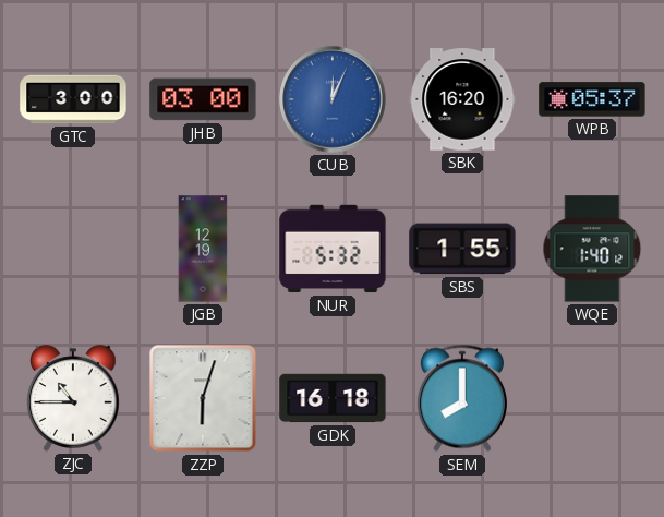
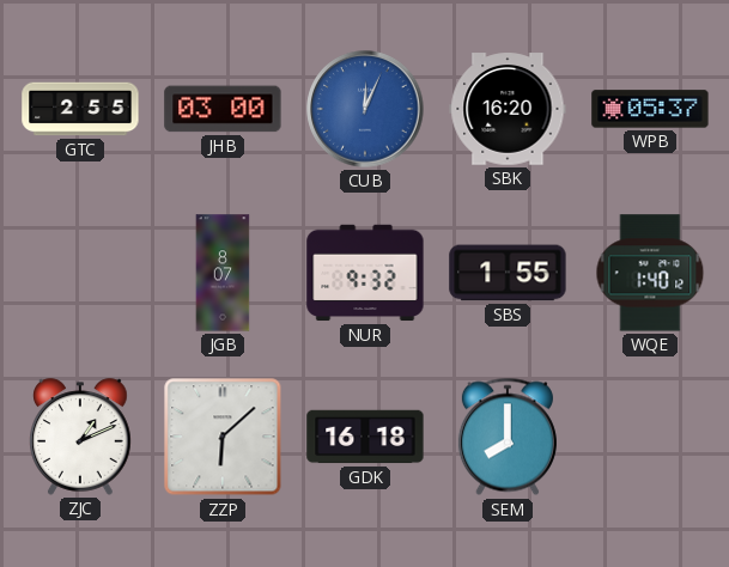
GTC: 3:00 -> 2:55
JGB: 12:19 -> 8:07
NUR: 5:32 -> 9:32
ZJC: 10:45 -> 1:11
ZZP: 6:03 -> 6:08
